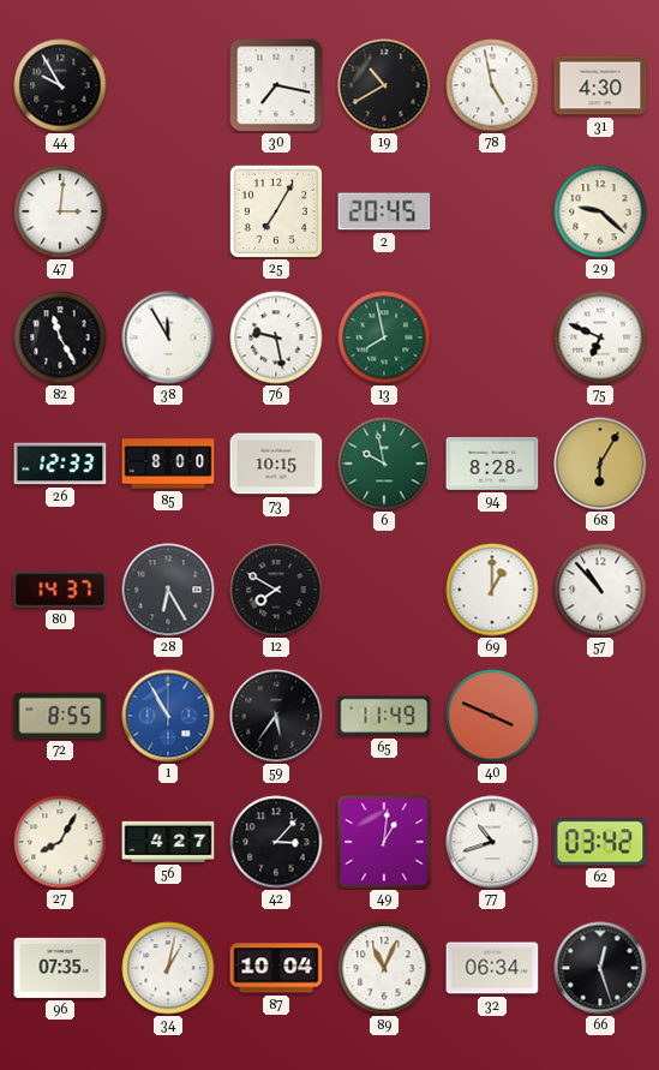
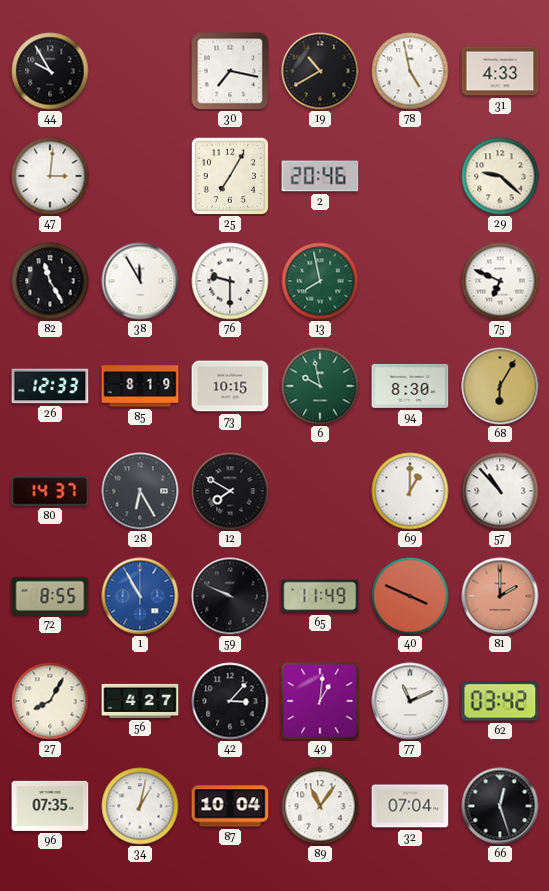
31: 4:30 -> 4:33
2: 20:45 -> 20:46
76: 9:28 -> 9:30
85: 8:00 -> 8:19
94: 8:28 -> 8:30
59: 5:36 -> 9:49
81: none -> 2:00
77: 10:42 -> 11:11
89: 11:04 -> 11:06
32: 06:34 -> 07:04
